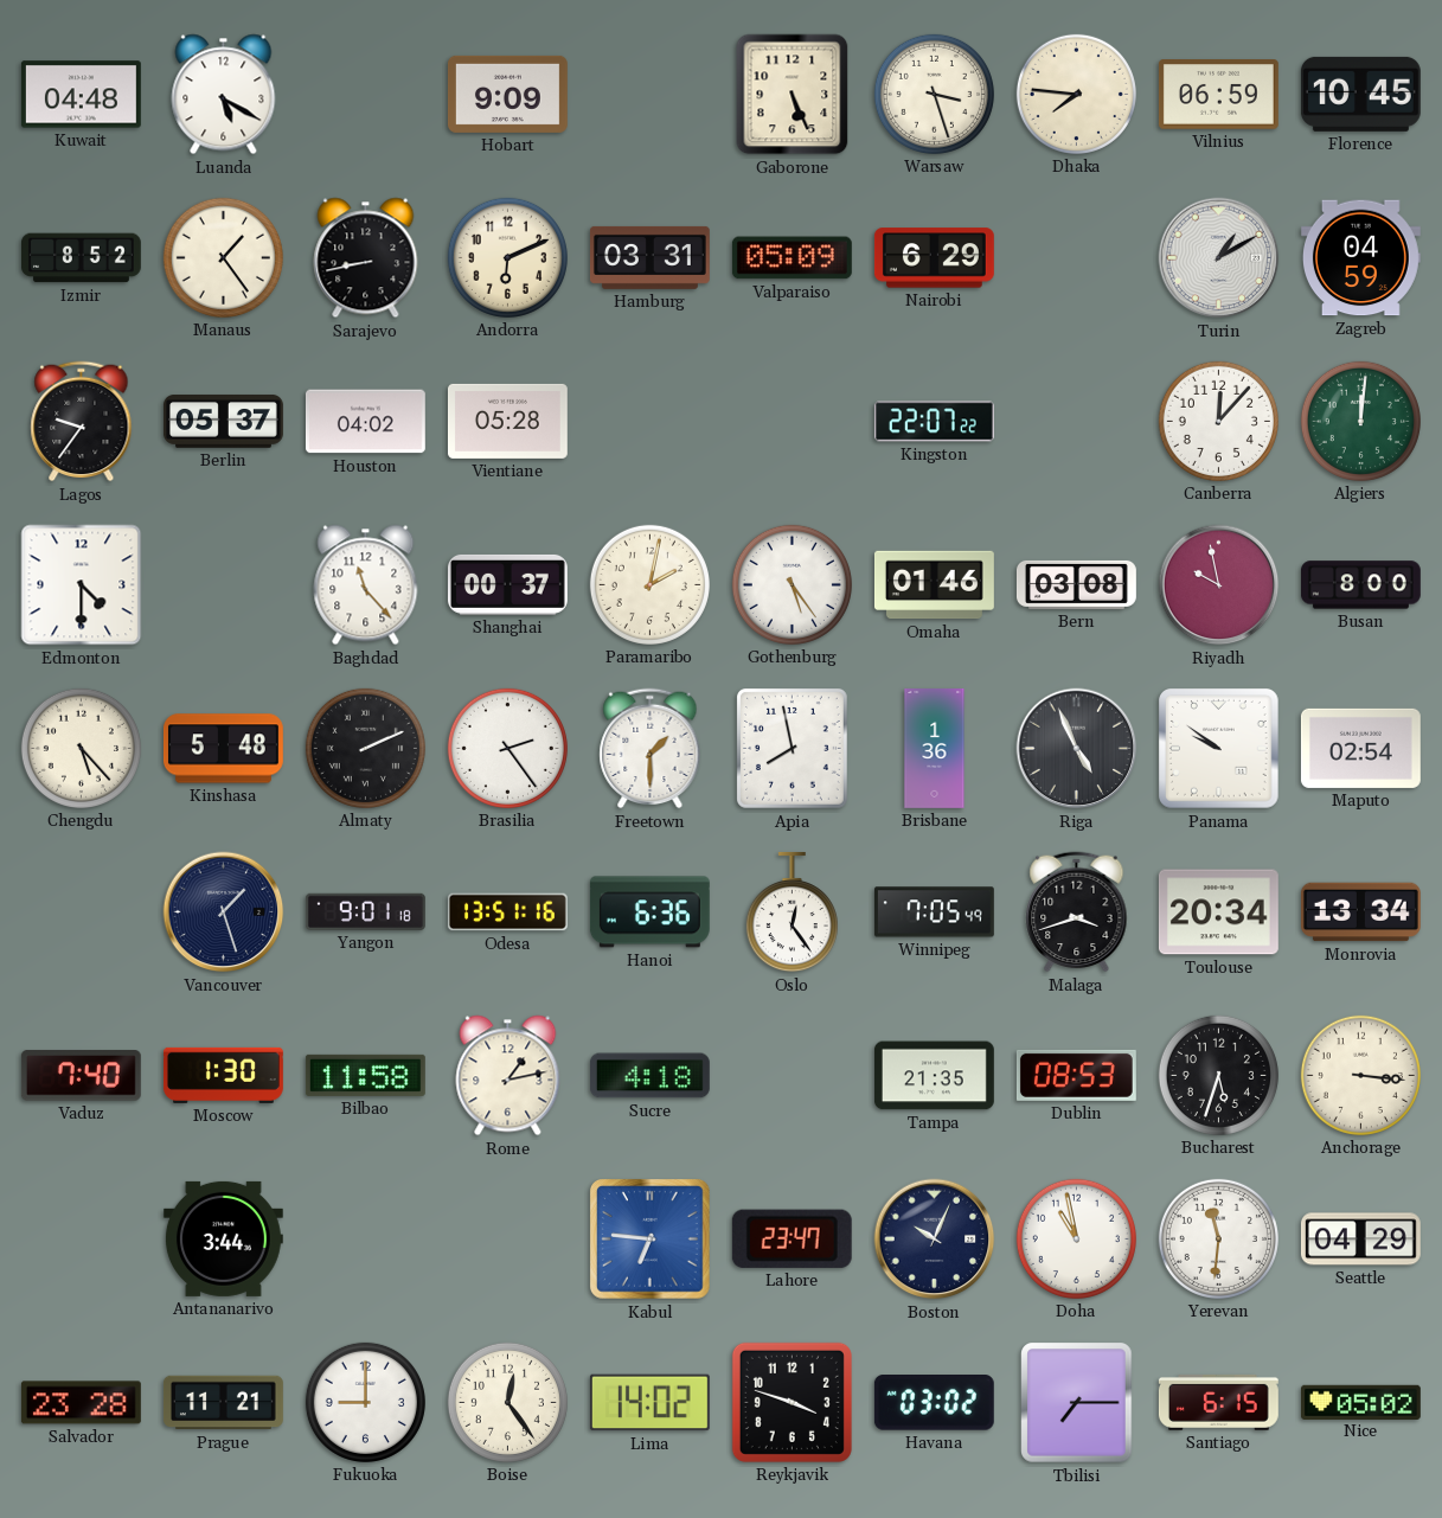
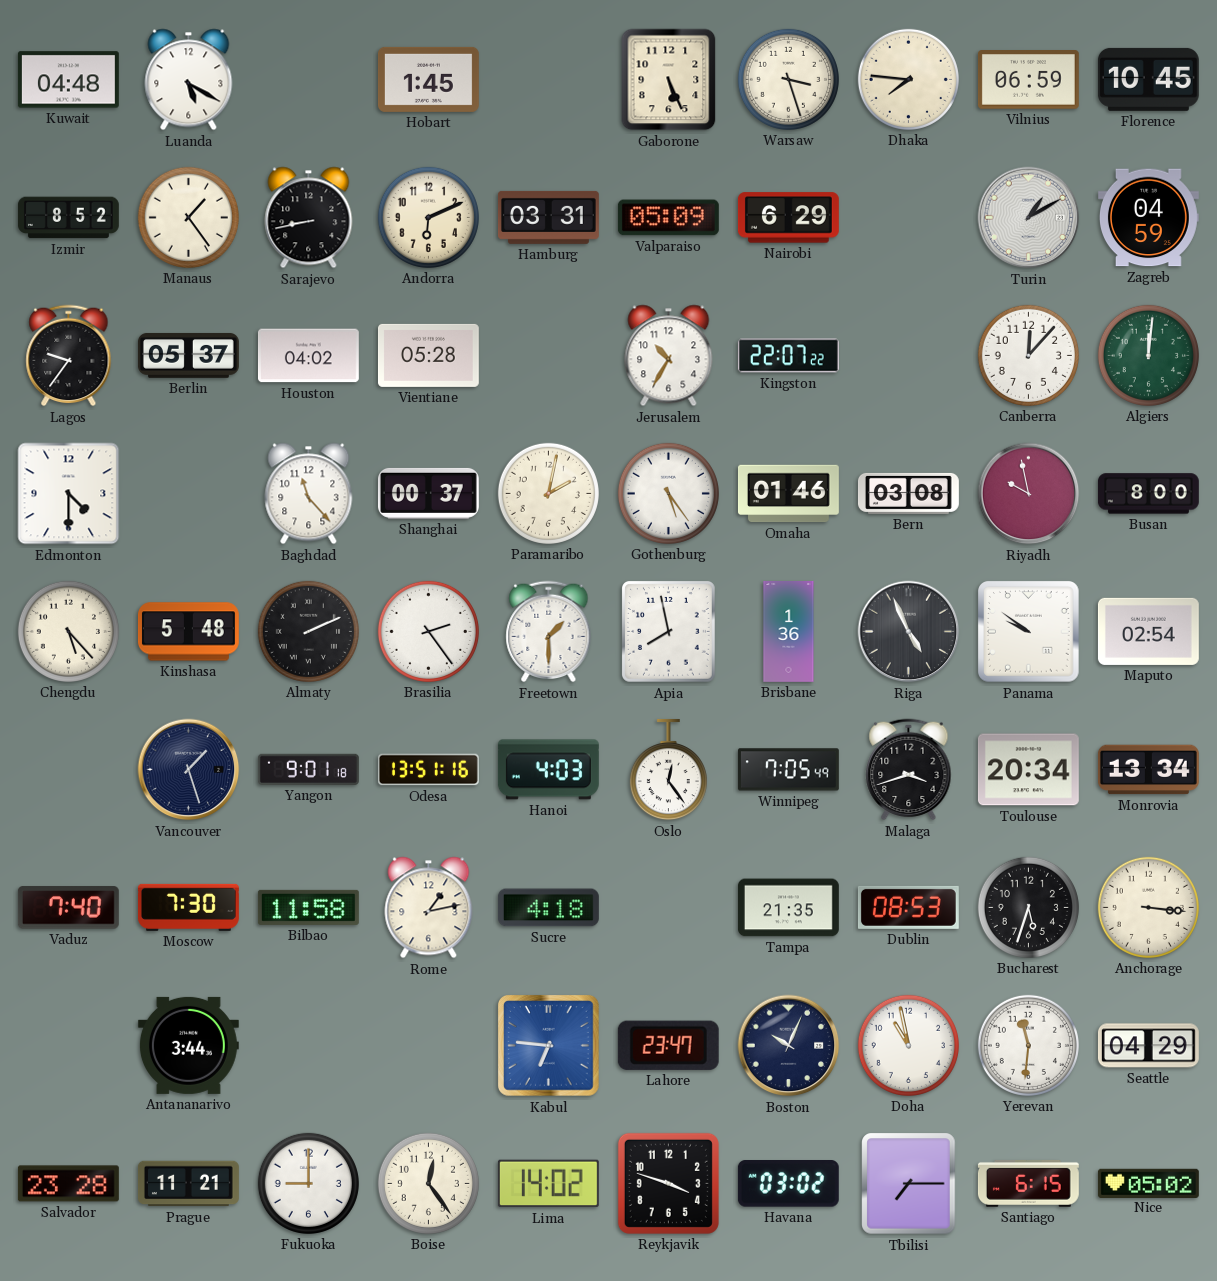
Hobart: 9:09 -> 1:45
Jerusalem: none -> 10:35
Hanoi: 6:36 -> 4:03
Moscow: 1:30 -> 7:30
